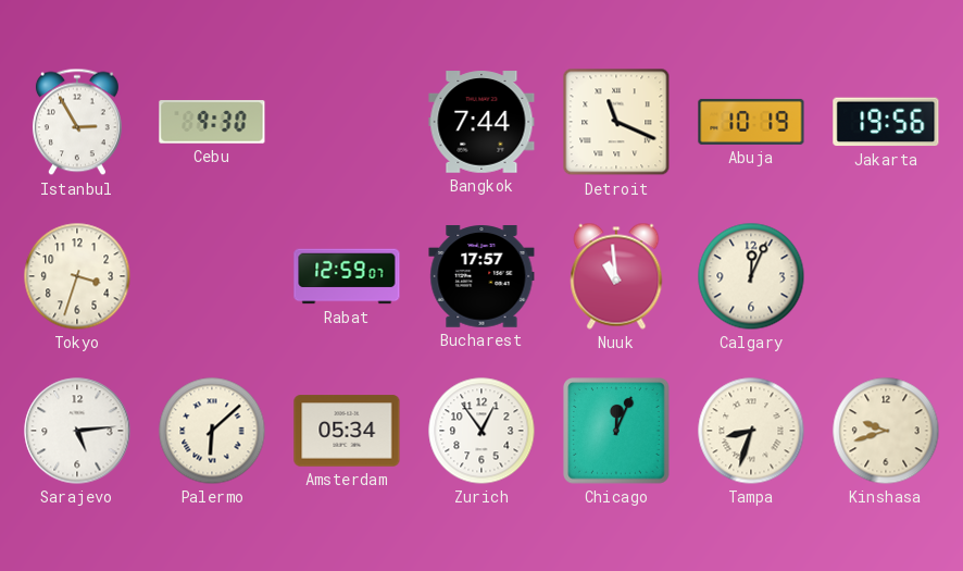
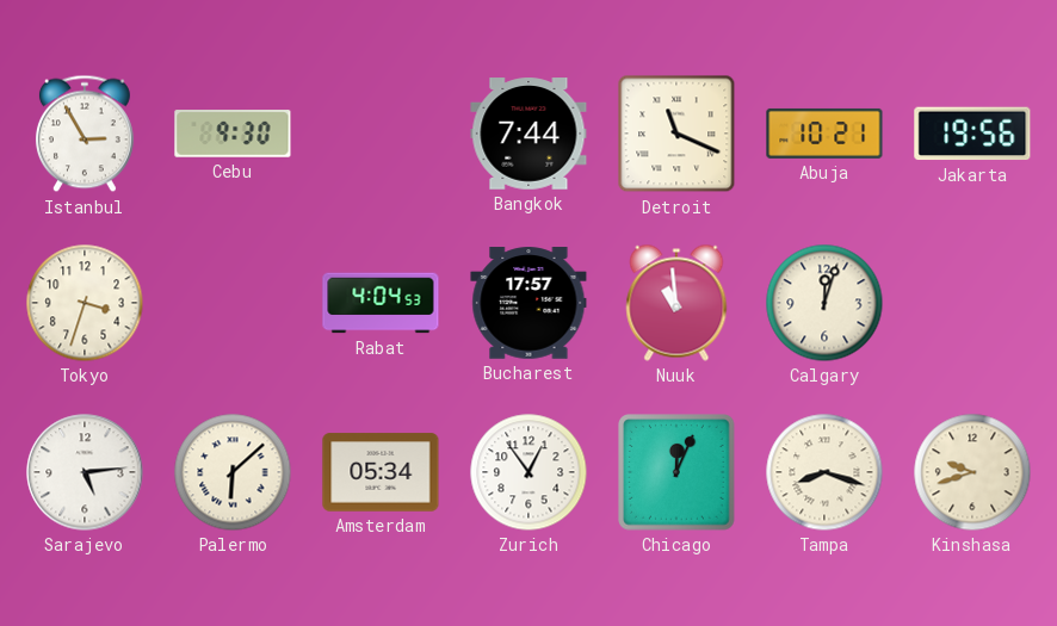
Abuja: 10:19 -> 10:21
Rabat: 12:59 -> 4:04
Calgary: 12:04 -> 12:03
Tampa: 8:33 -> 8:18
